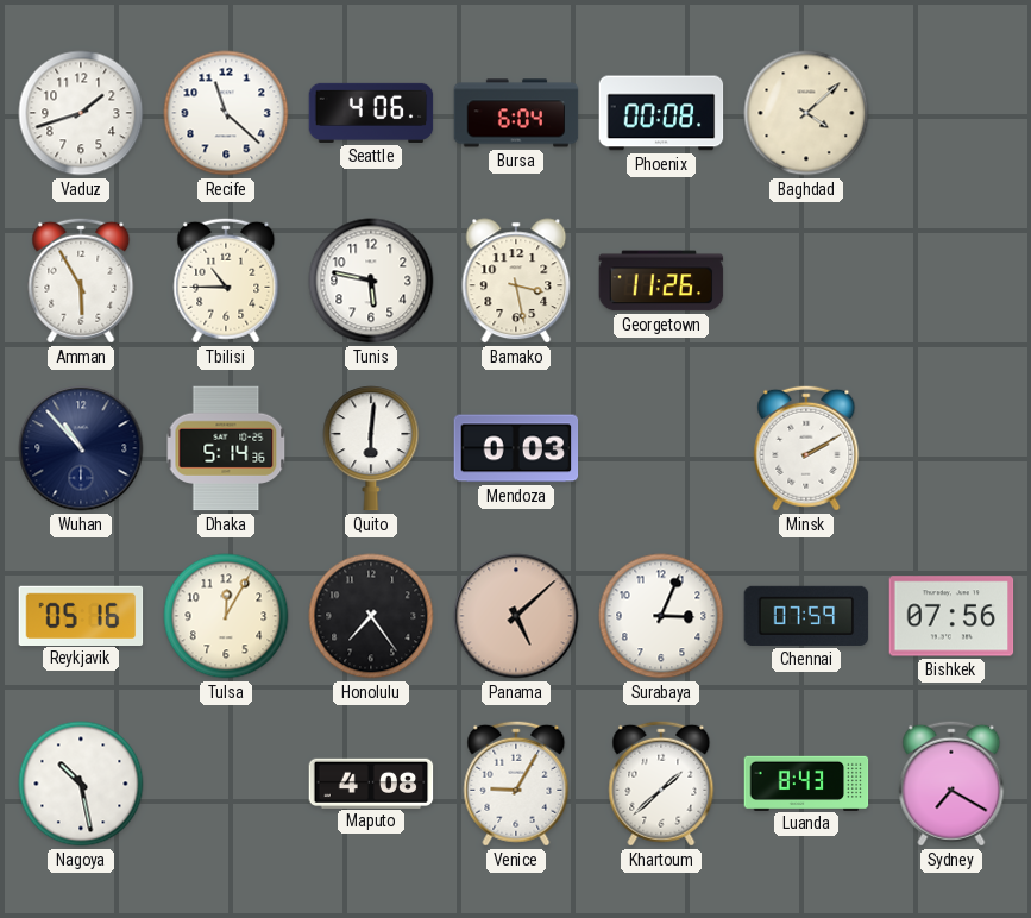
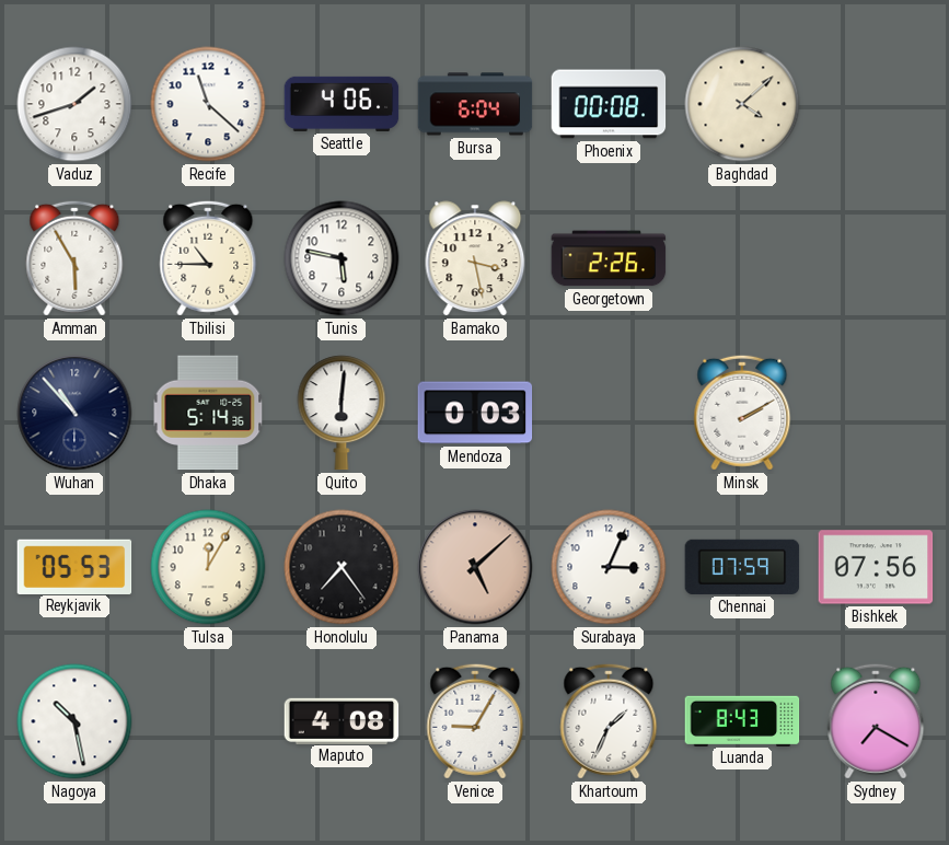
Georgetown: 11:26 -> 2:26
Reykjavik: 05:16 -> 05:53
Khartoum: 1:38 -> 1:34
